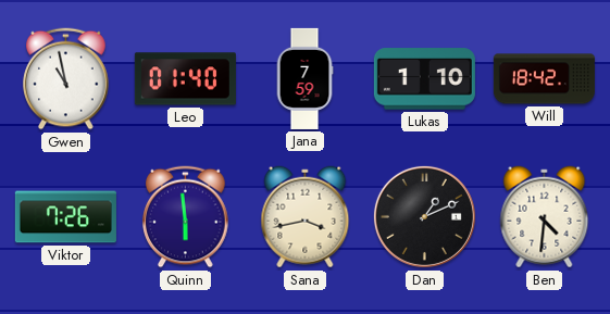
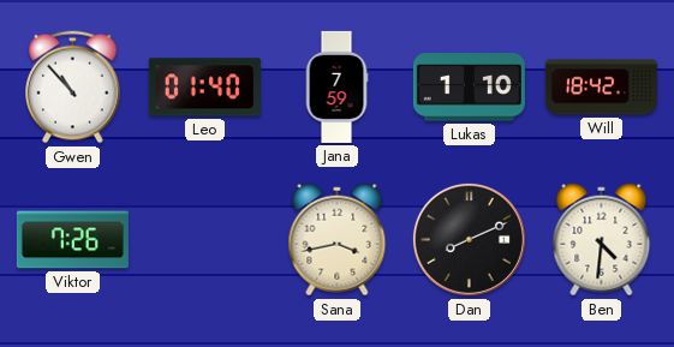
Gwen: 10:58 -> 10:53
Quinn: 5:59 -> none
Dan: 1:11 -> 8:11
